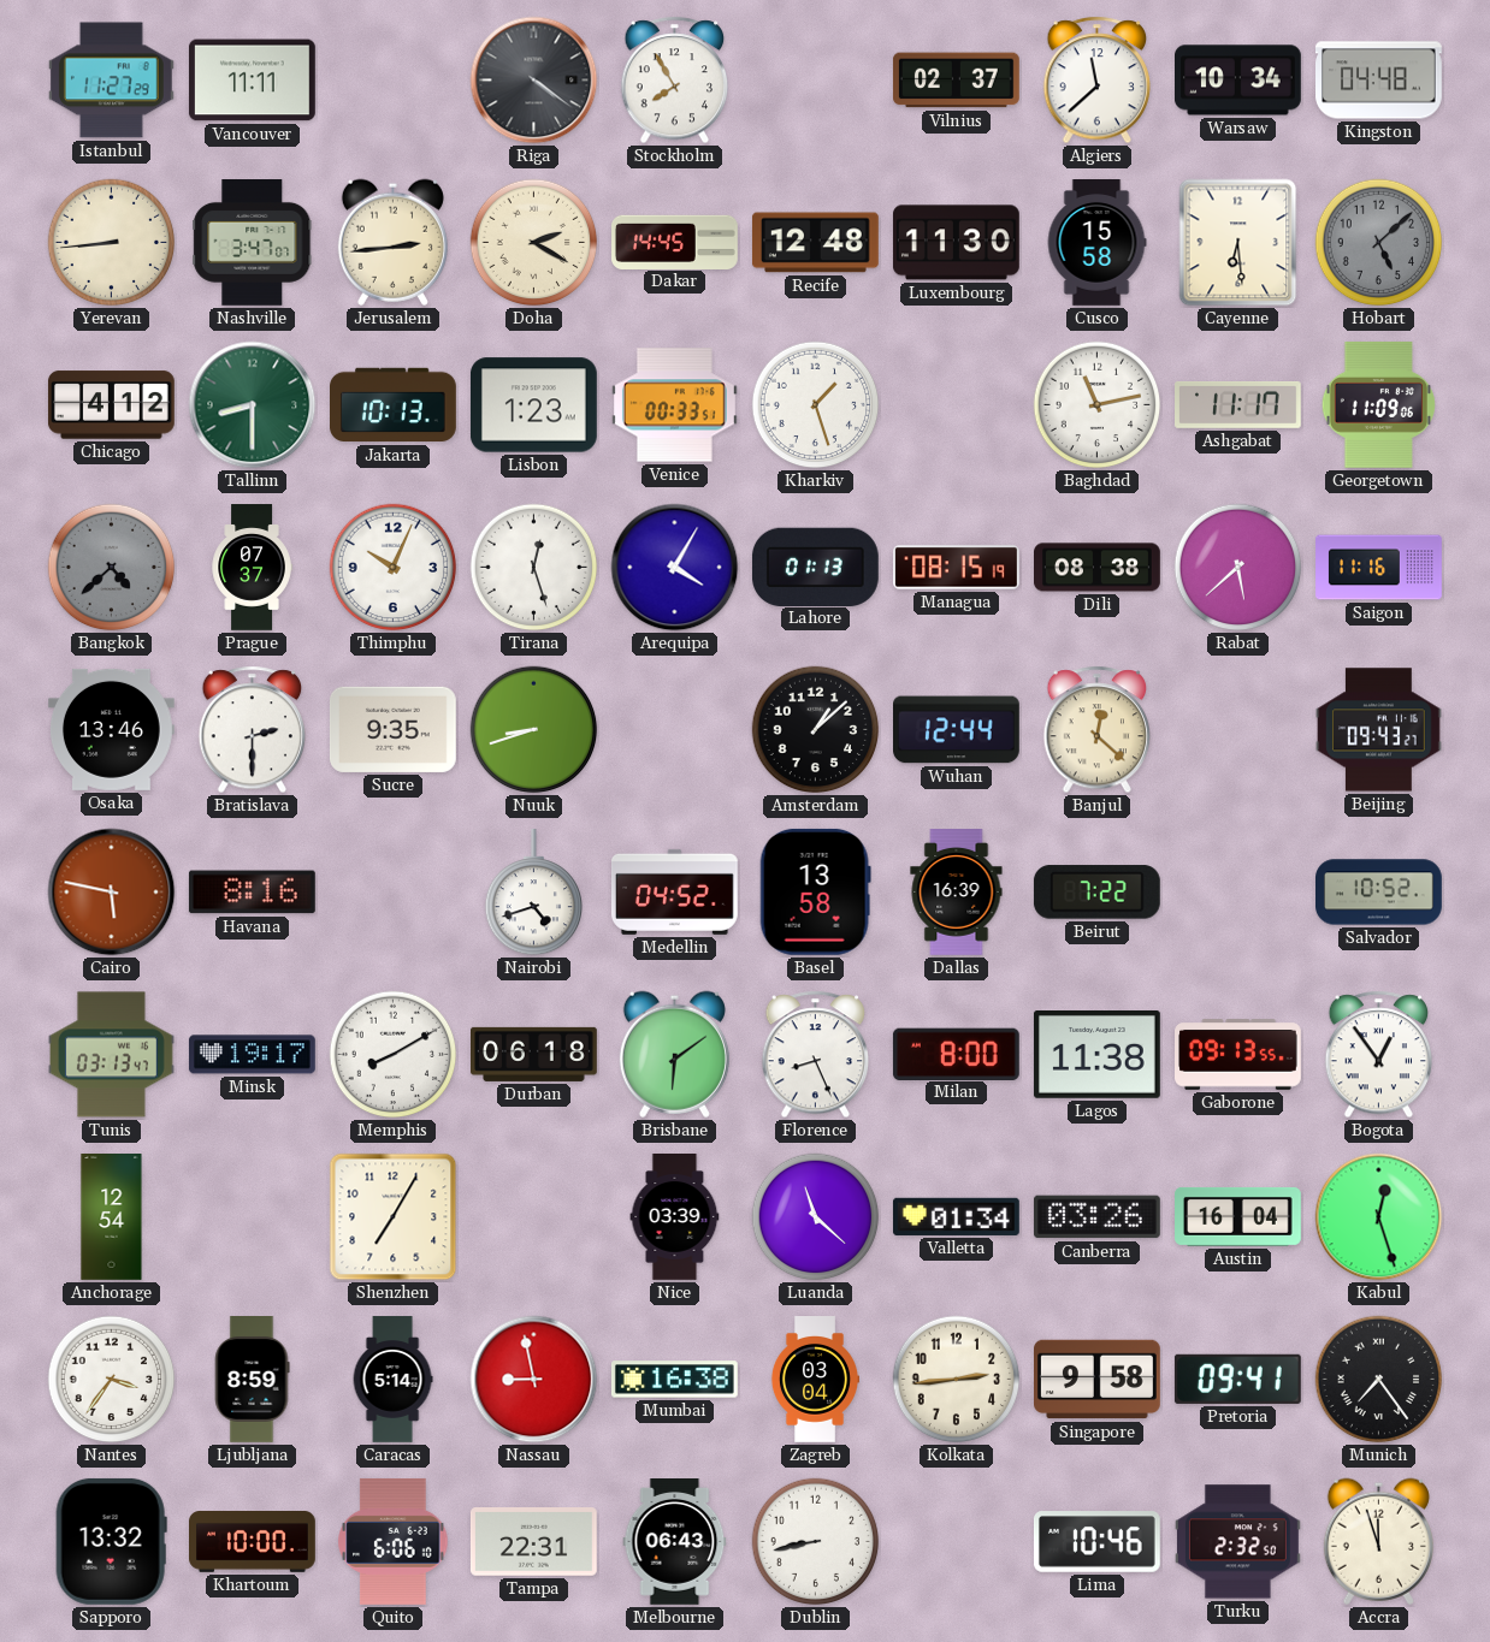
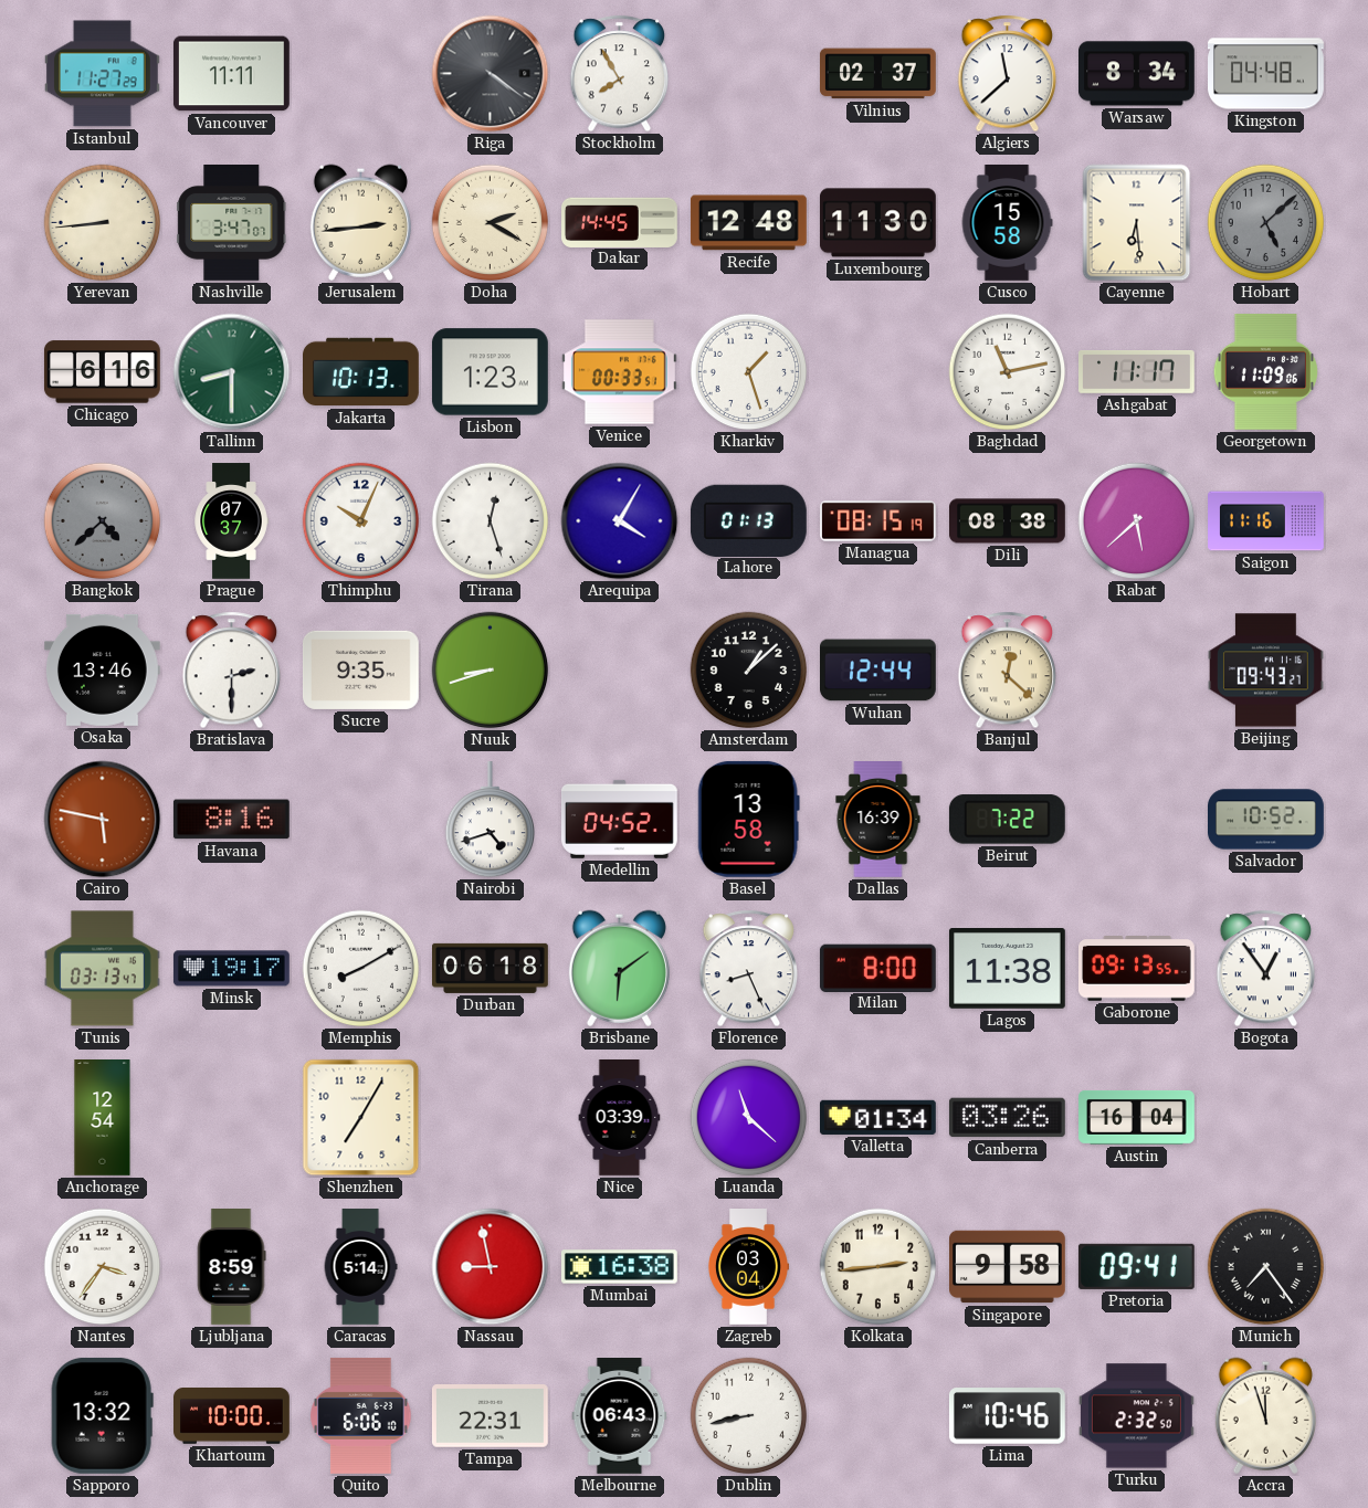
Warsaw: 10:34 -> 8:34
Chicago: 4:12 -> 6:16
Kabul: 12:27 -> none
